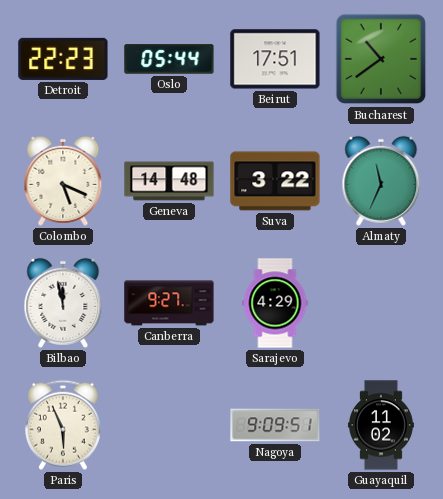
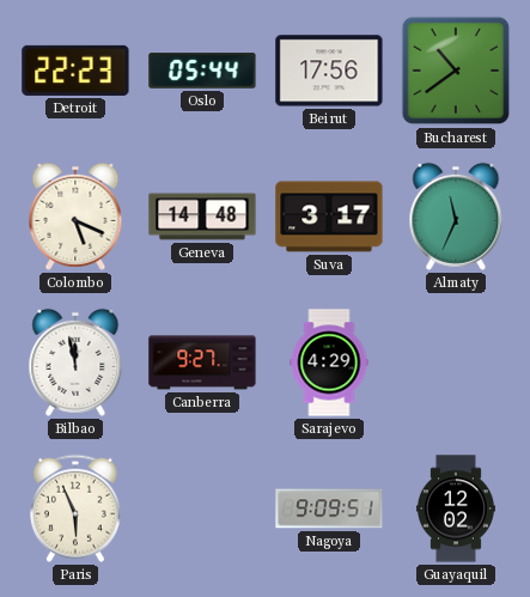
Beirut: 17:51 -> 17:56
Suva: 3:22 -> 3:17
Guayaquil: 11:02 -> 12:02
